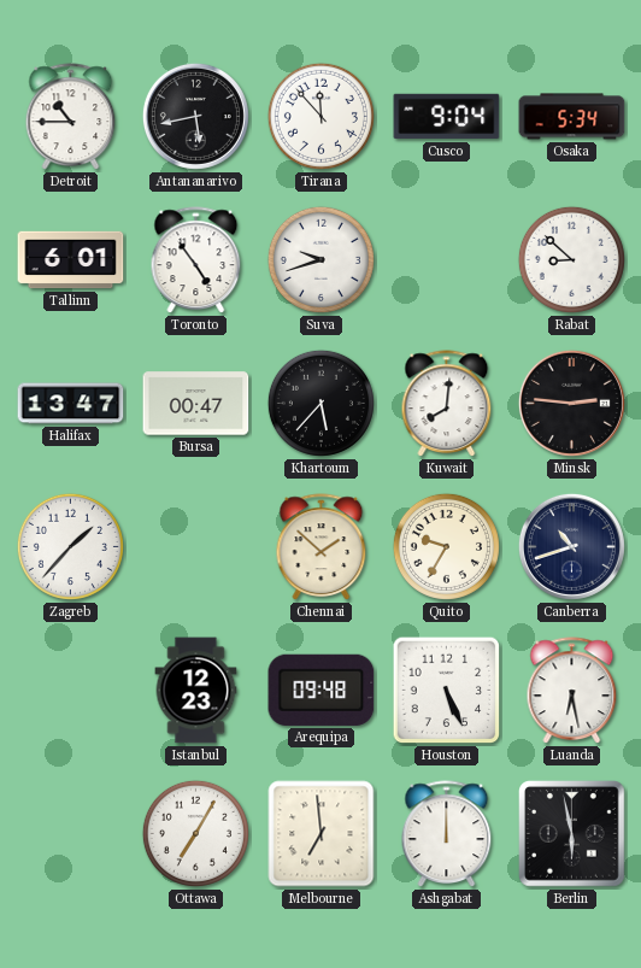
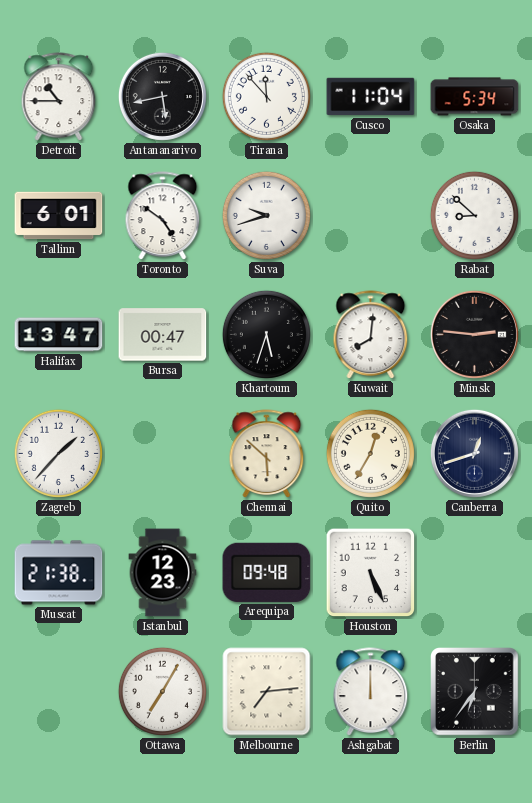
Cusco: 9:04 -> 11:04
Toronto: 4:54 -> 4:51
Khartoum: 5:37 -> 5:33
Chennai: 1:52 -> 5:52
Quito: 9:35 -> 12:35
Canberra: 10:42 -> 12:42
Muscat: none -> 21:38
Luanda: 6:28 -> none
Melbourne: 6:59 -> 7:14
Berlin: 5:58 -> 6:36
